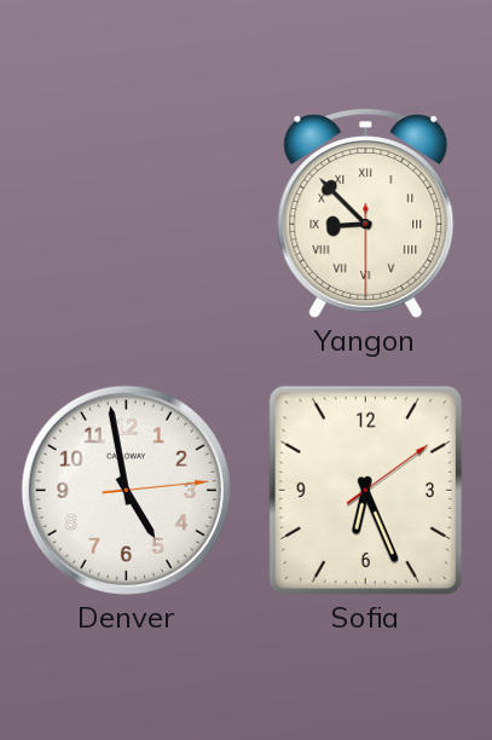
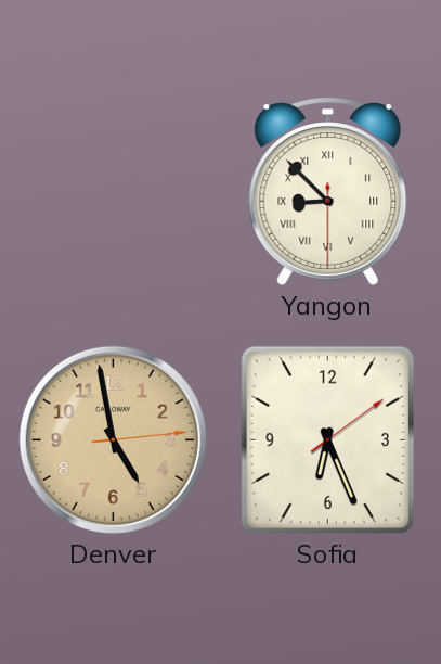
Denver dial: white -> champagne
